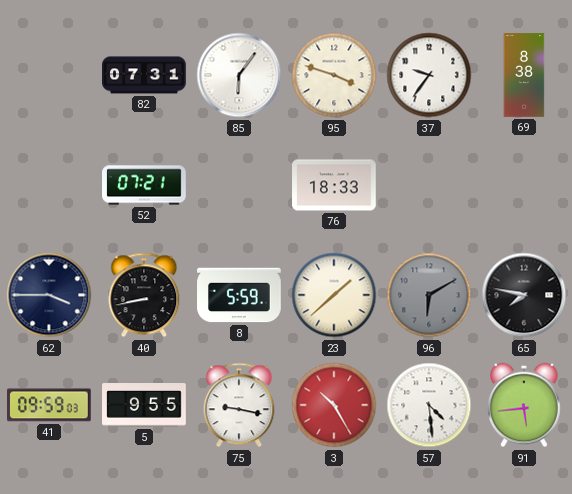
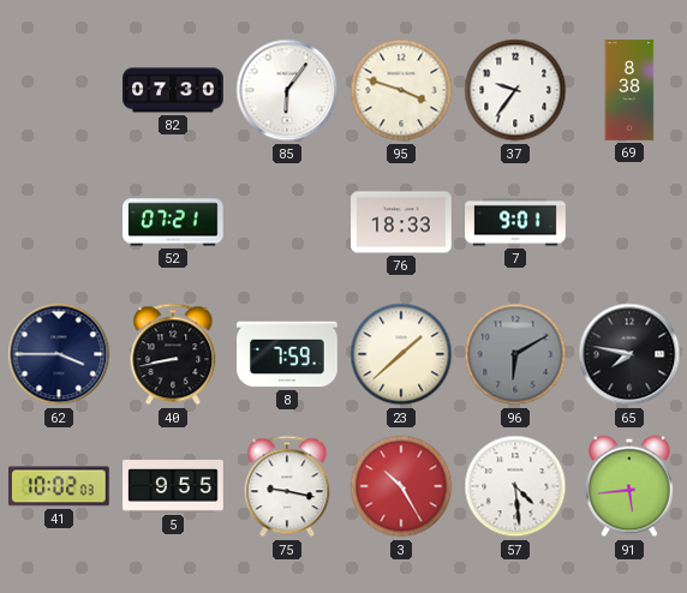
82: 07:31 -> 07:30
7: none -> 9:01
8: 5:59 -> 7:59
41: 09:59 -> 10:02
